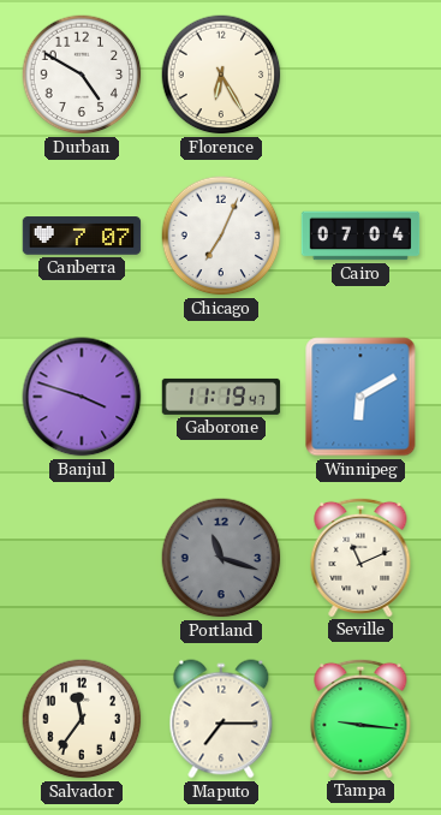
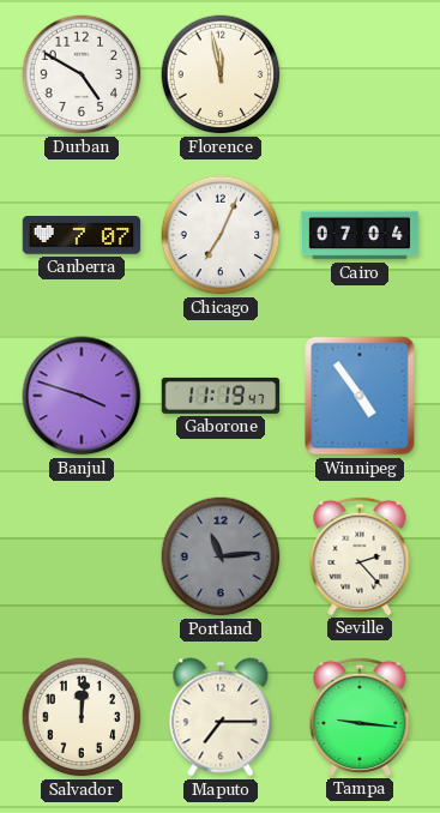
Florence: 6:25 -> 11:58
Winnipeg: 6:10 -> 4:54
Portland: 11:18 -> 11:14
Seville: 11:11 -> 2:23
Salvador: 11:36 -> 12:01
